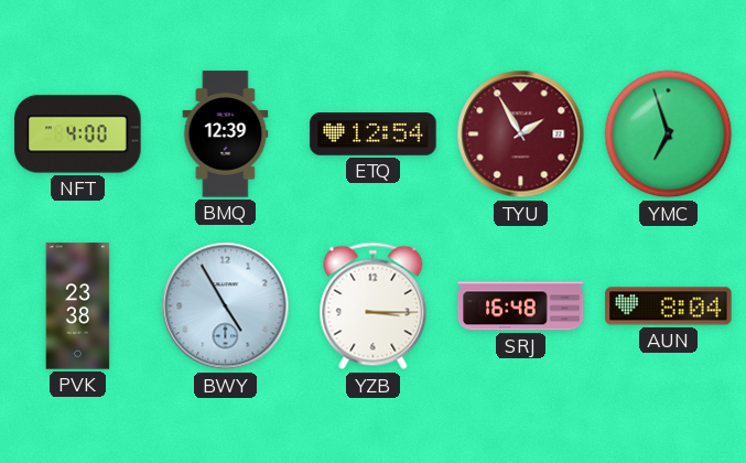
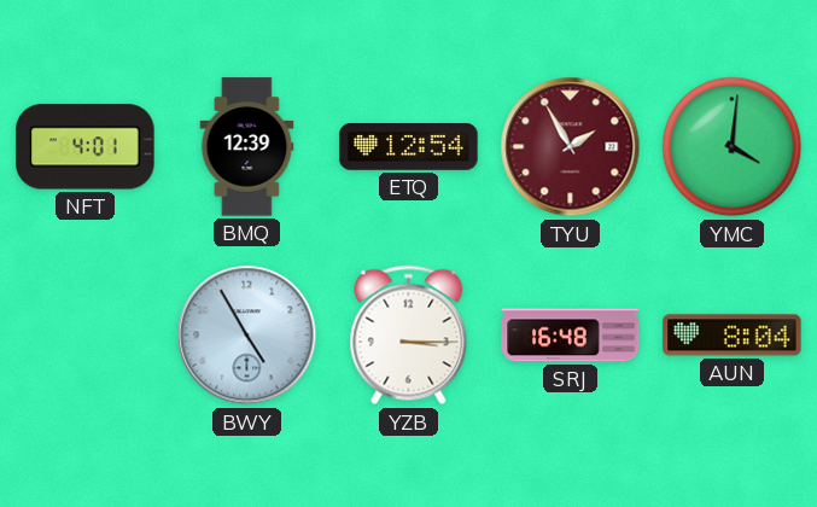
NFT: 4:00 -> 4:01
YMC: 6:57 -> 4:01
PVK: 23:38 -> none
